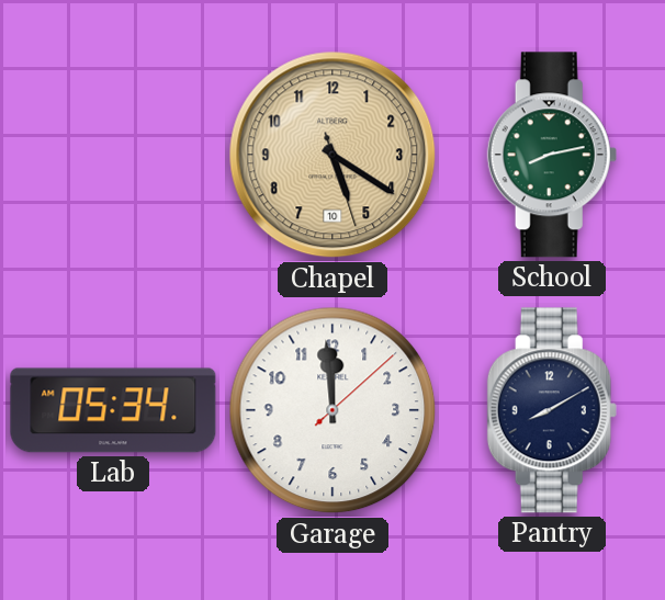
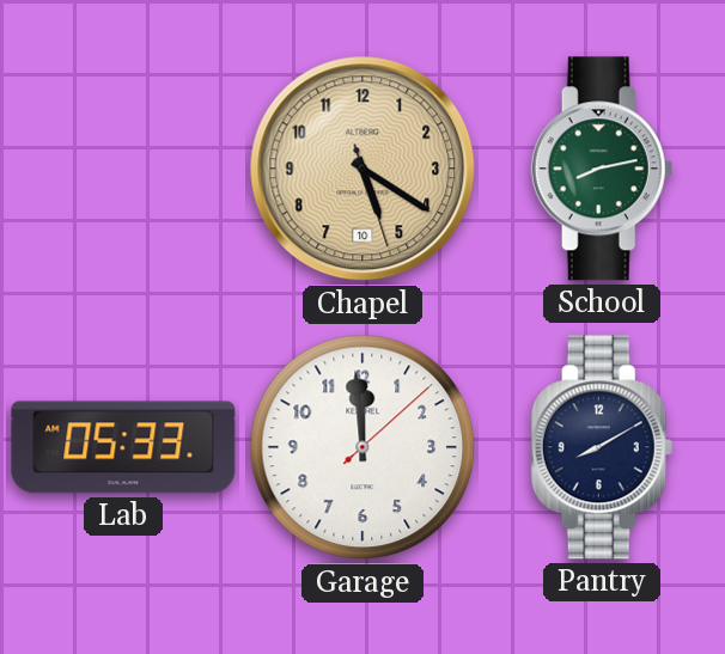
Lab: 05:34 -> 05:33
